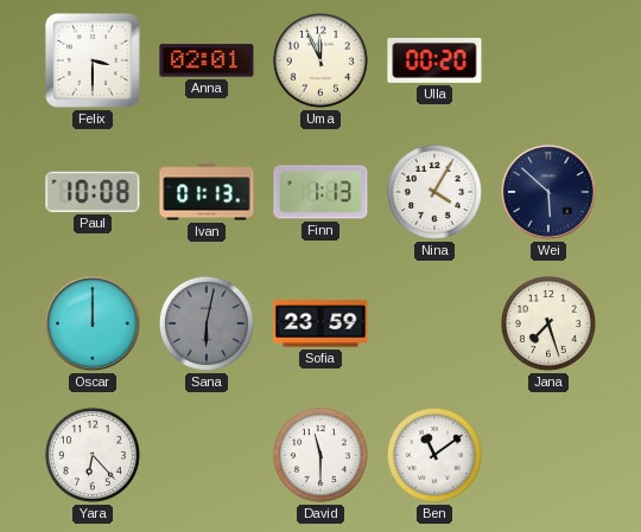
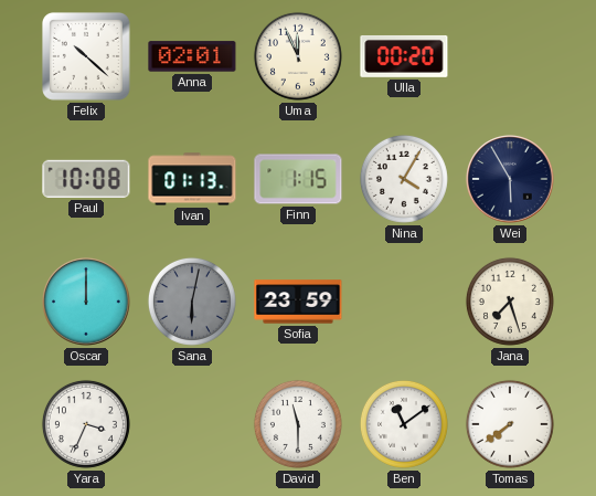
Felix: 3:30 -> 10:22
Finn: 1:13 -> 1:15
Wei: 5:52 -> 5:55
Yara: 6:23 -> 3:34
Tomas: none -> 7:39
